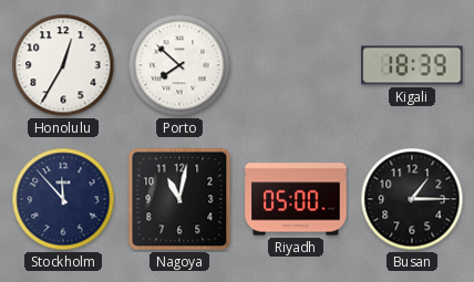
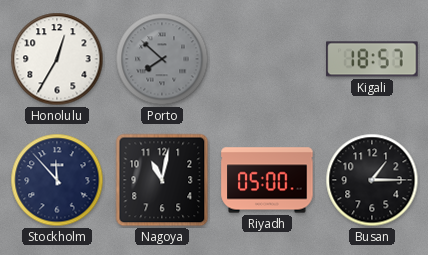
Porto dial: white -> grey
Kigali: 18:39 -> 18:57
